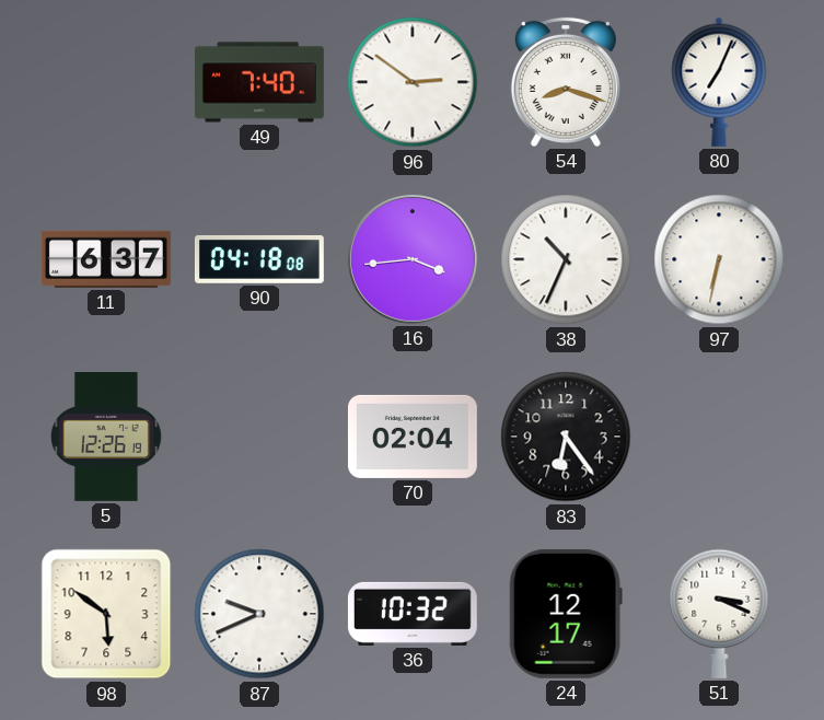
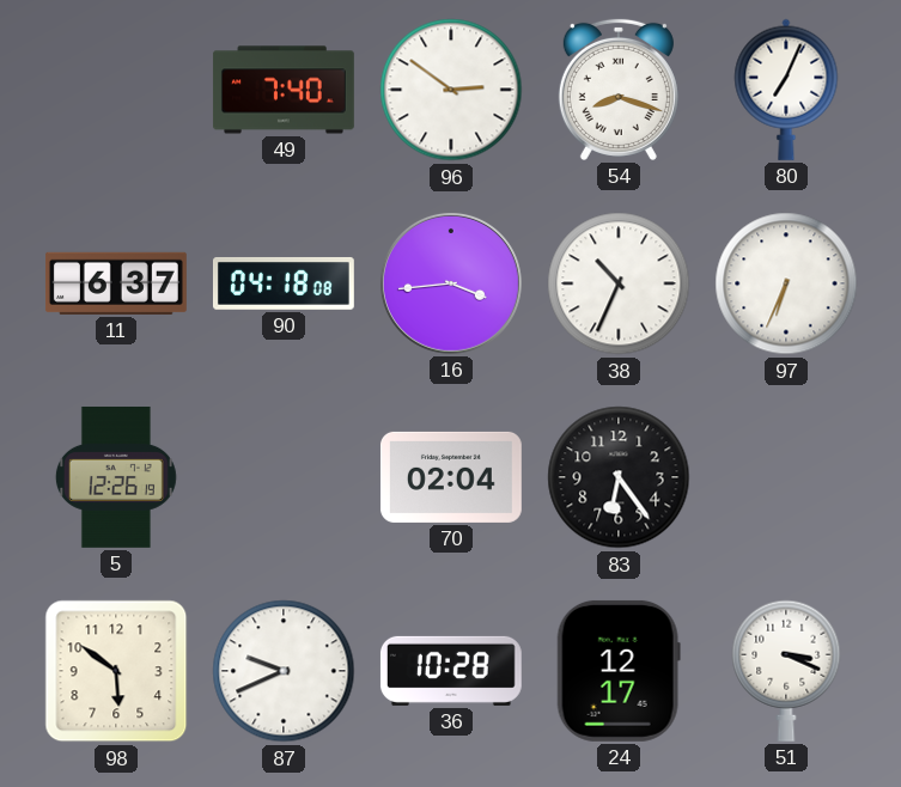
97: 6:32 -> 6:34
36: 10:32 -> 10:28
